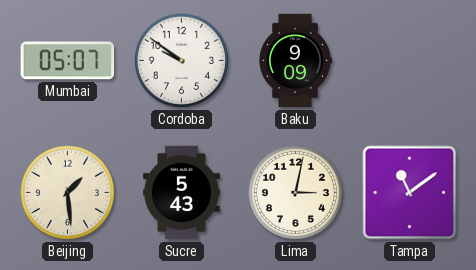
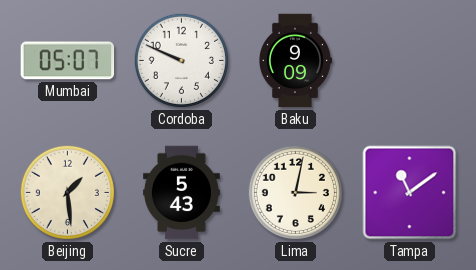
Cordoba: 9:51 -> 9:49
